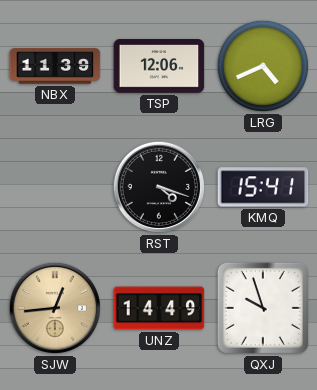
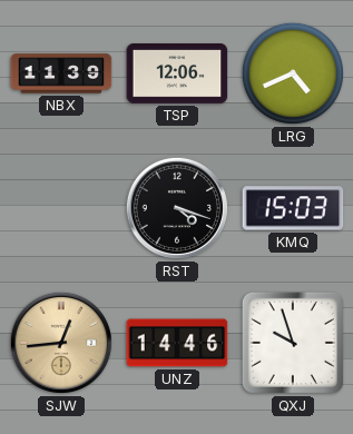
KMQ: 15:41 -> 15:03
UNZ: 14:49 -> 14:46
